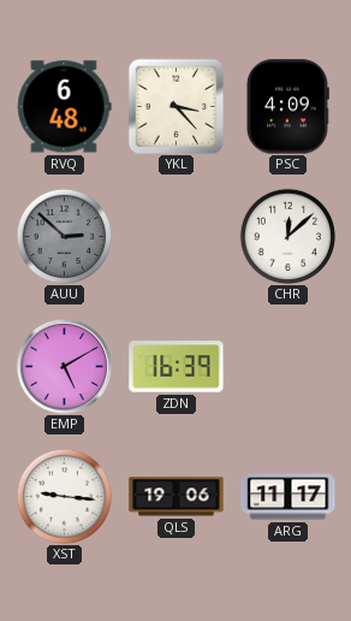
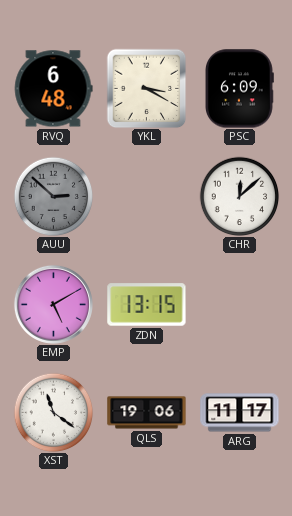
YKL: 3:23 -> 3:20
PSC: 4:09 -> 6:09
ZDN: 16:39 -> 13:15
XST: 9:16 -> 11:21
